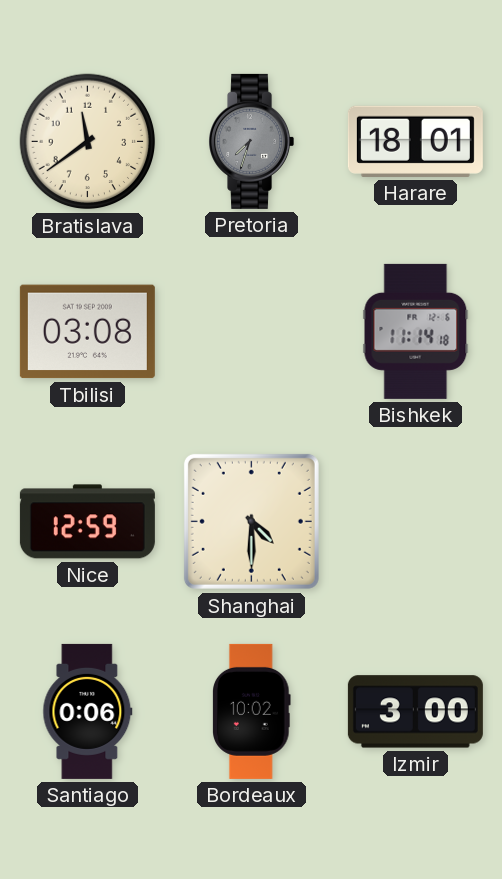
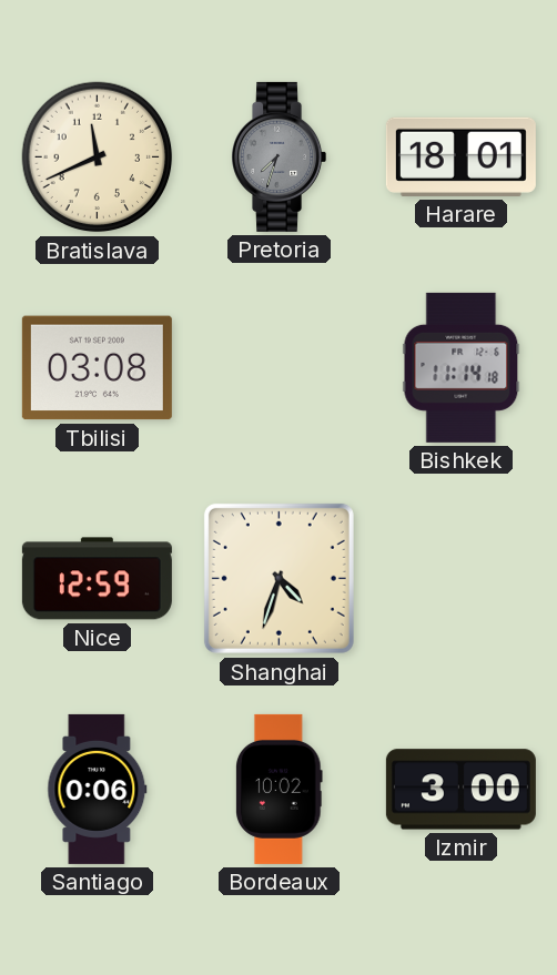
Bratislava: 11:39 -> 11:41
Shanghai: 4:30 -> 4:33
